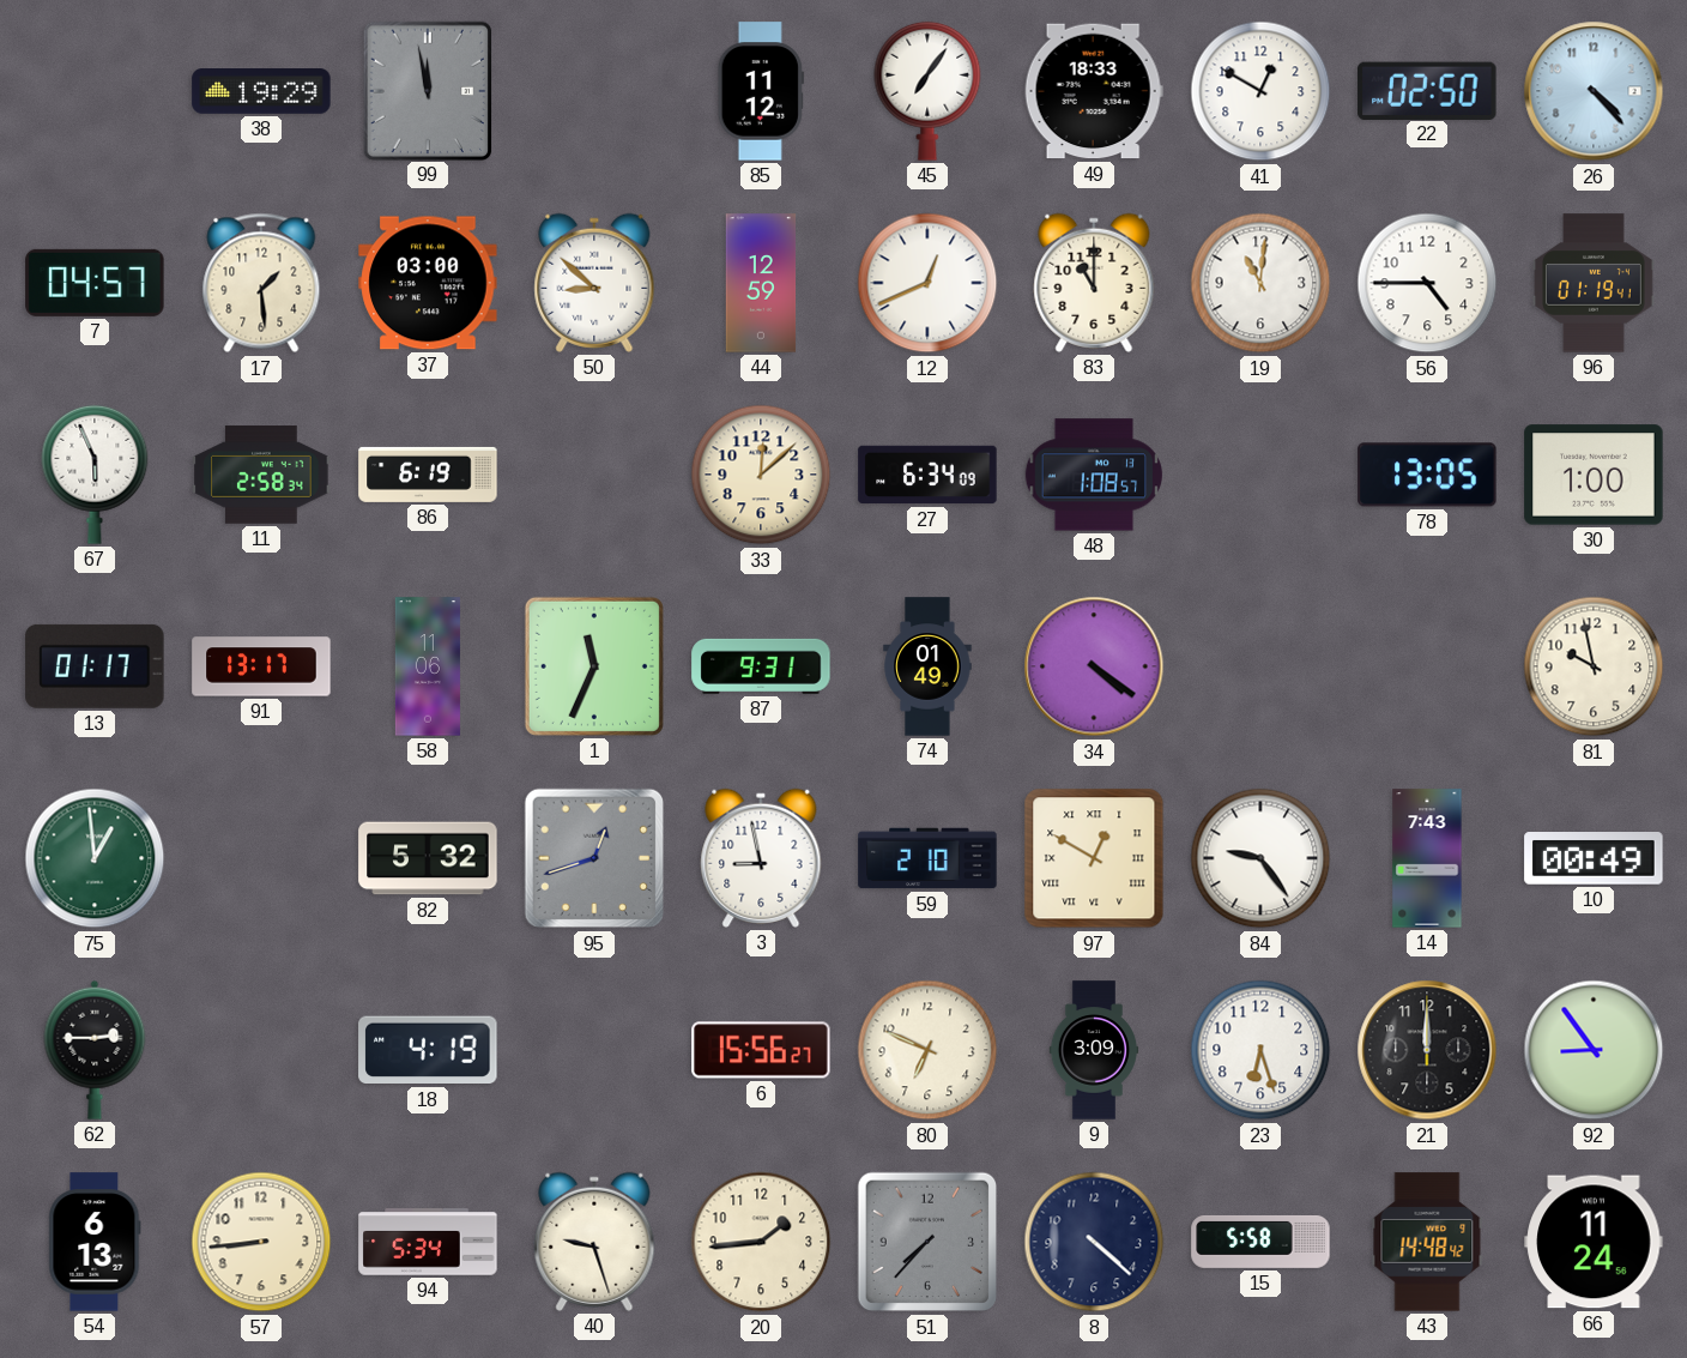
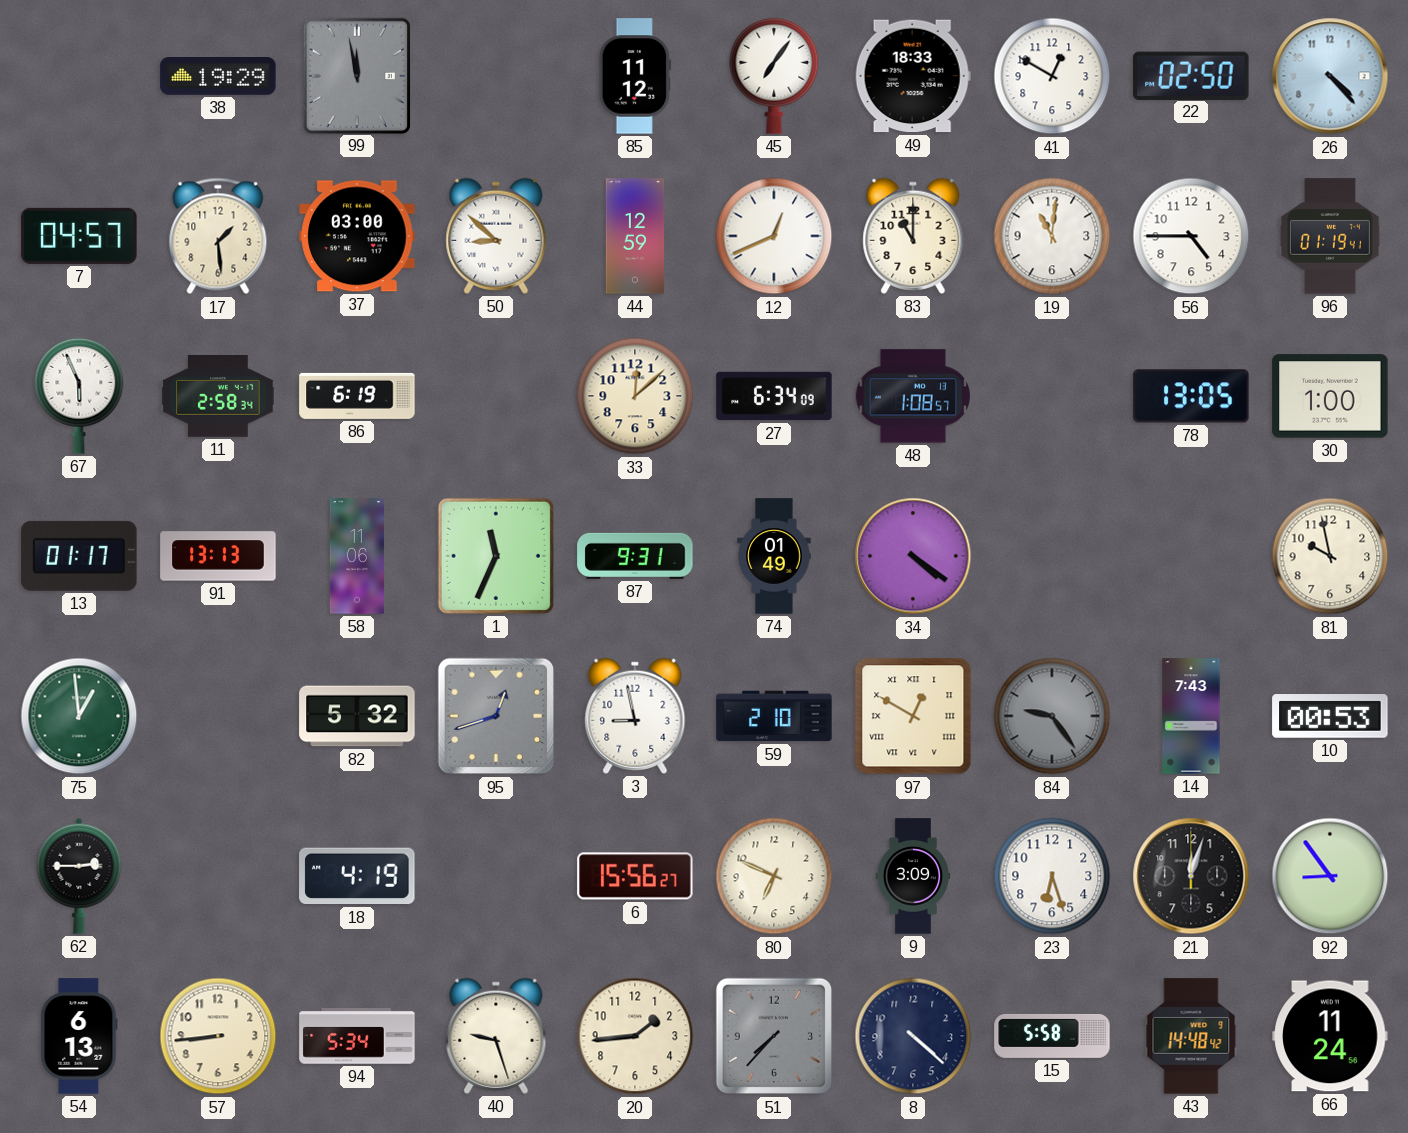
91: 13:17 -> 13:13
84 dial: white -> grey
10: 00:49 -> 00:53
21: 12:00 -> 12:03
